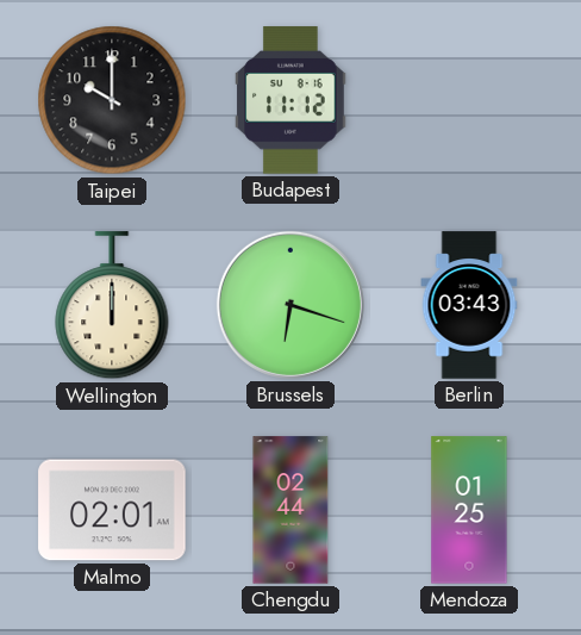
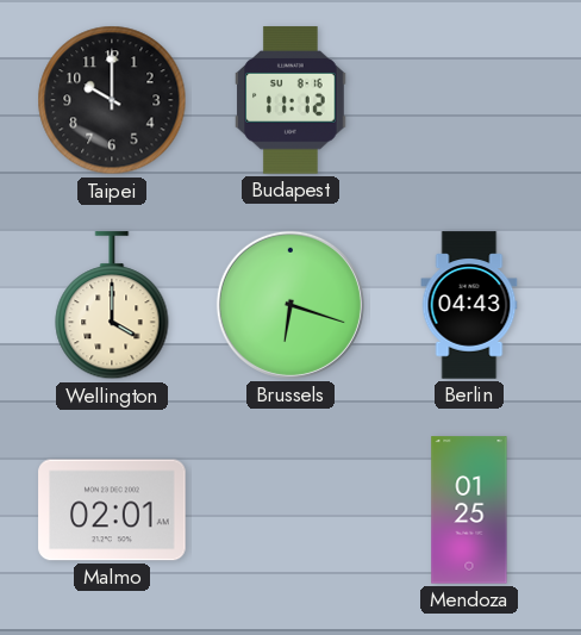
Wellington: 12:00 -> 4:00
Berlin: 03:43 -> 04:43
Chengdu: 02:44 -> none
